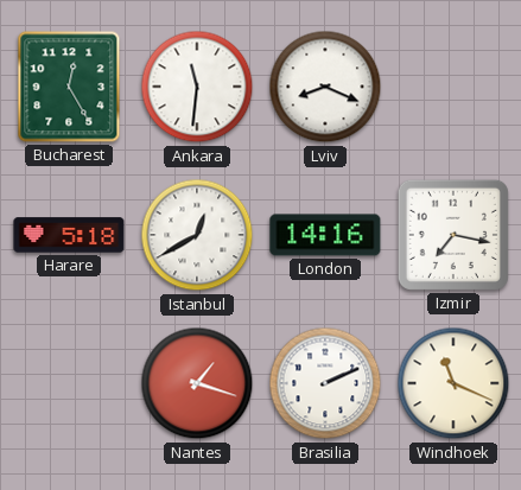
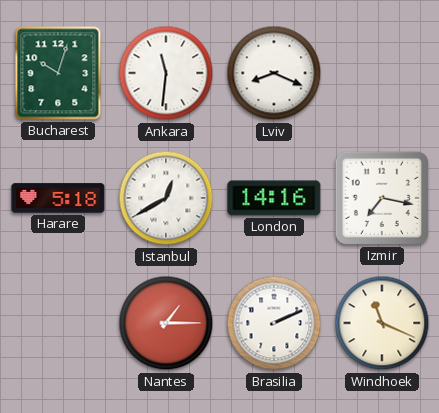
Bucharest: 12:25 -> 10:03
Nantes: 1:18 -> 1:15
